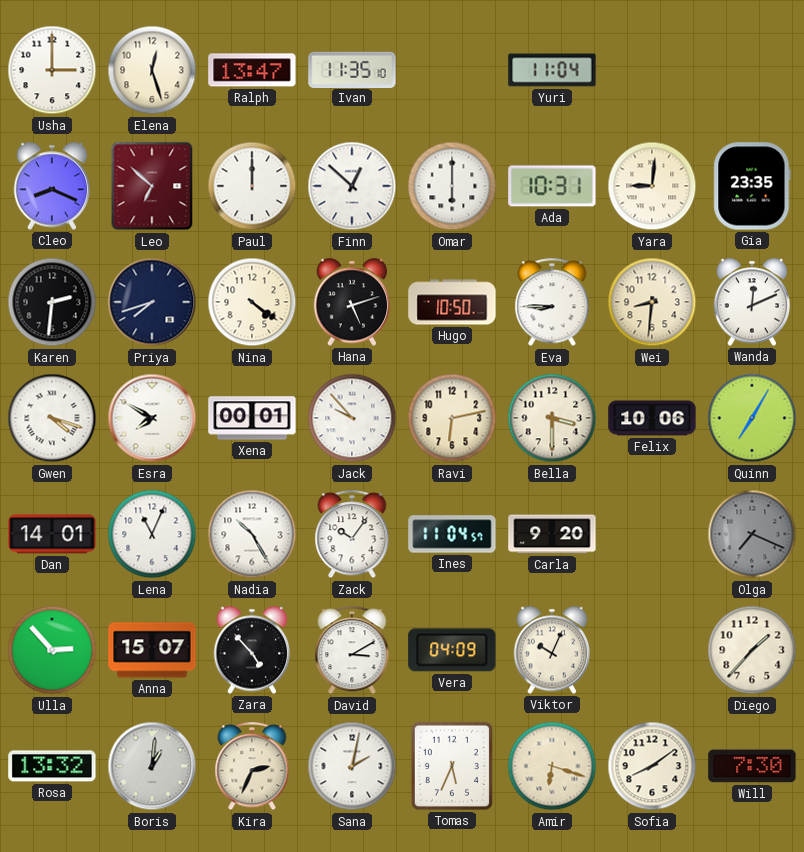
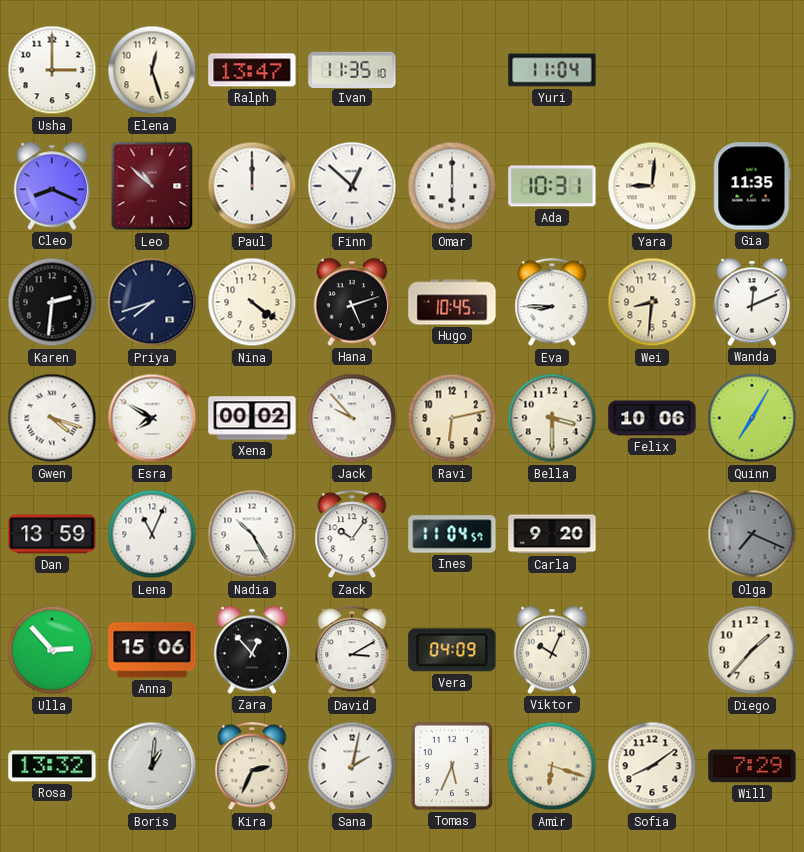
Leo: 6:52 -> 10:52
Gia: 23:35 -> 11:35
Hugo: 10:50 -> 10:45
Xena: 00:01 -> 00:02
Dan: 14:01 -> 13:59
Anna: 15:07 -> 15:06
Zara: 4:53 -> 12:53
Will: 7:30 -> 7:29
